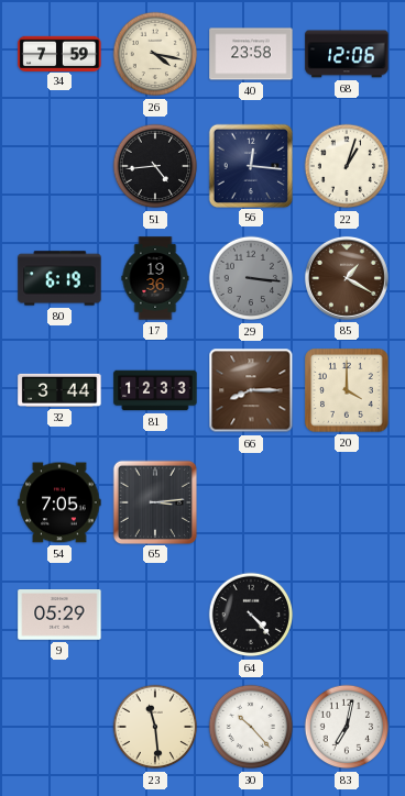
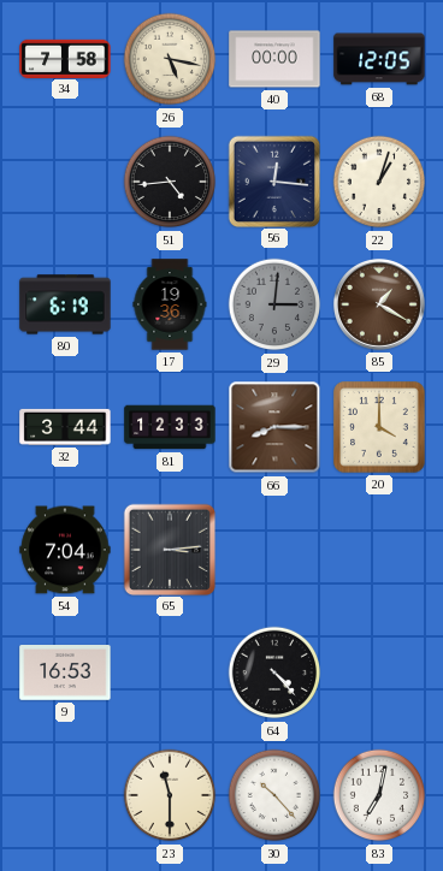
34: 7:59 -> 7:58
26: 4:17 -> 5:17
40: 23:58 -> 00:00
68: 12:06 -> 12:05
29: 3:16 -> 3:01
54: 7:05 -> 7:04
9: 05:29 -> 16:53
23: 11:29 -> 11:30
